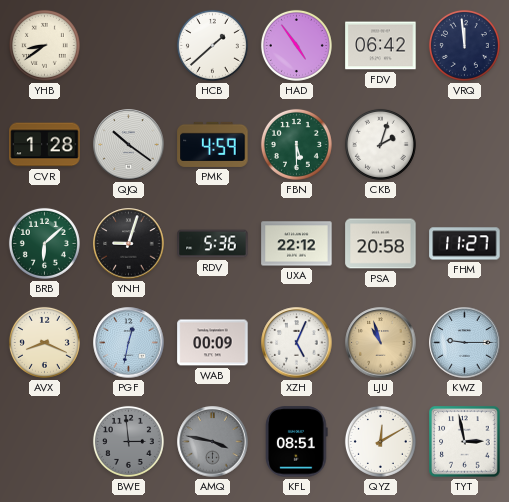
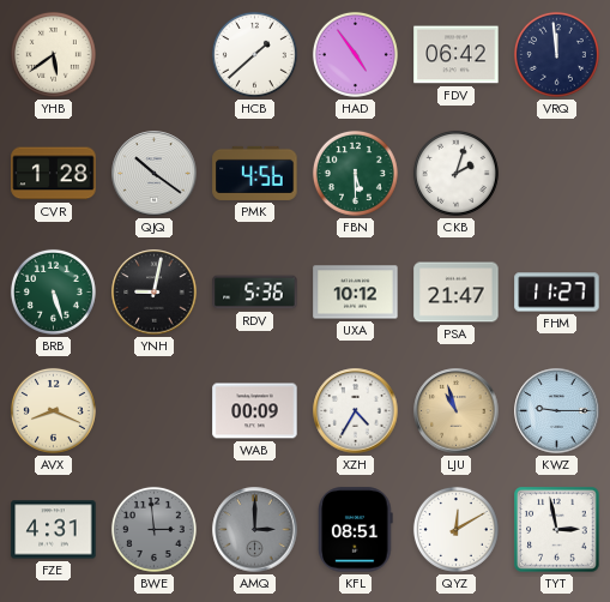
YHB: 8:39 -> 5:39
PMK: 4:59 -> 4:56
BRB: 6:08 -> 5:27
YNH: 9:03 -> 9:02
UXA: 22:12 -> 10:12
PSA: 20:58 -> 21:47
PGF: 12:32 -> none
XZH: 5:04 -> 4:35
FZE: none -> 4:31
AMQ: 3:47 -> 3:00
